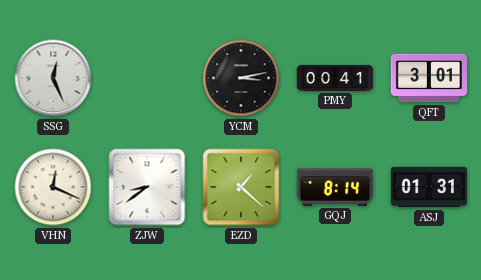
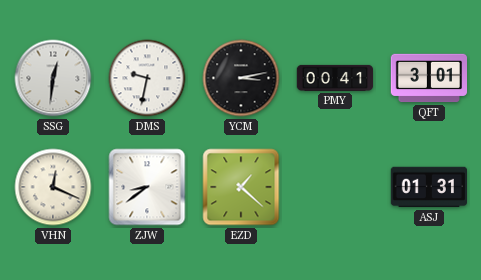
SSG: 12:26 -> 12:31
DMS: none -> 9:32
GQJ: 8:14 -> none
